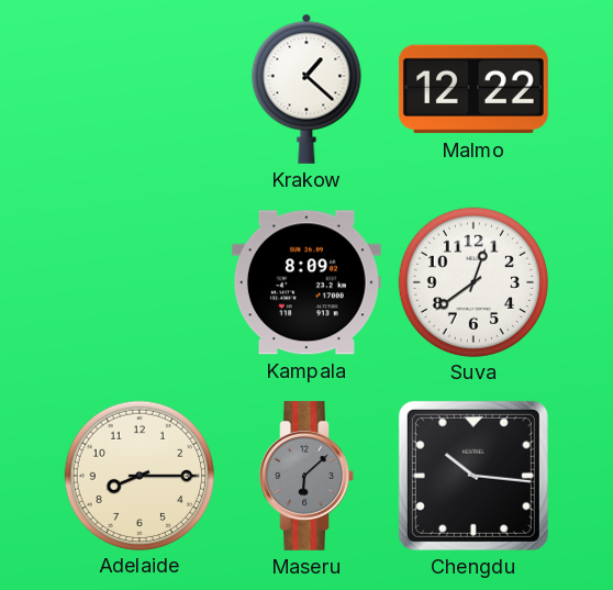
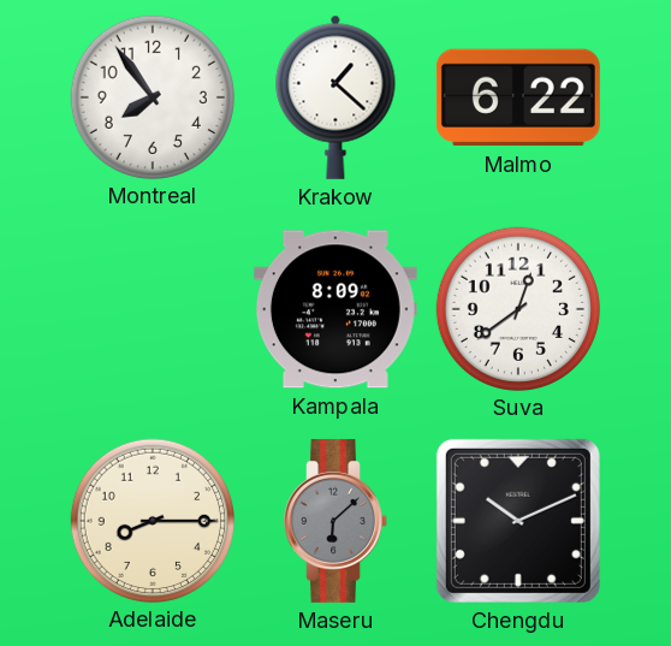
Montreal: none -> 7:54
Malmo: 12:22 -> 6:22
Chengdu: 10:16 -> 10:11
